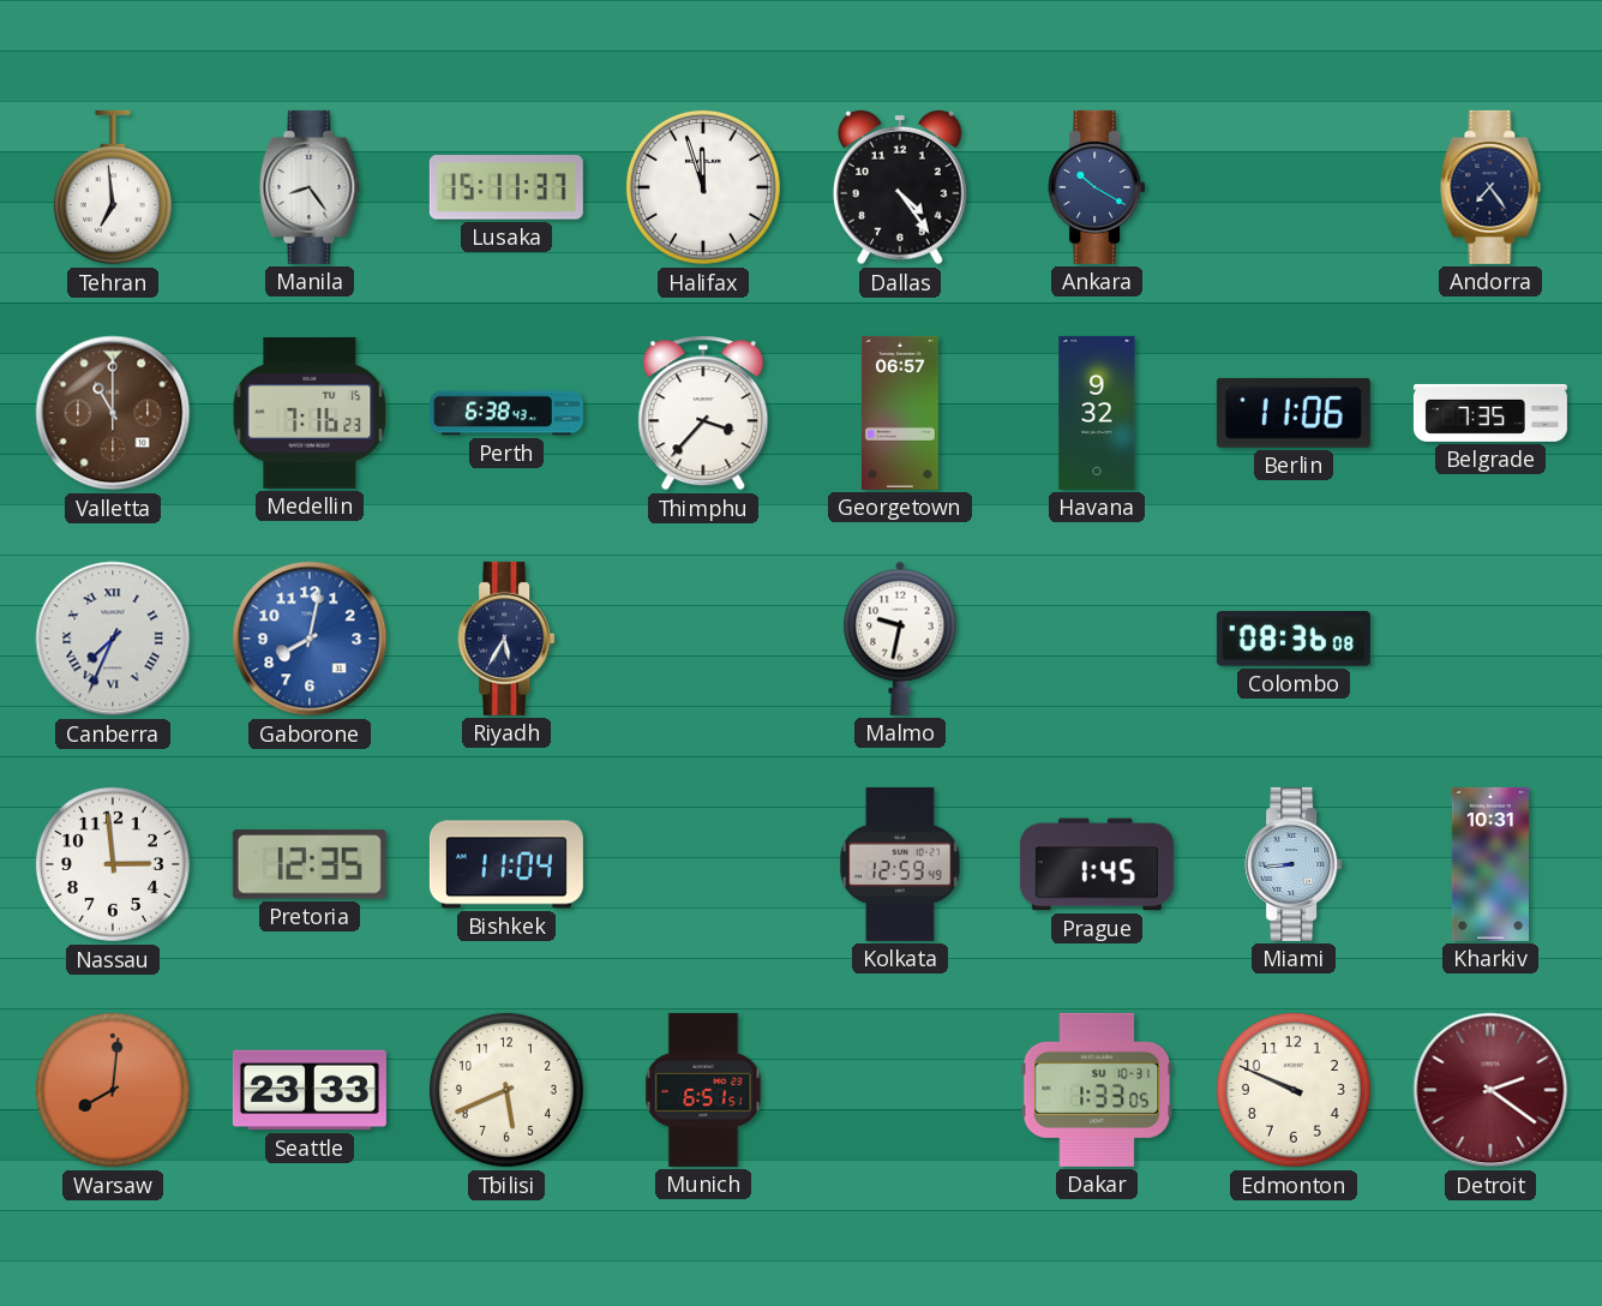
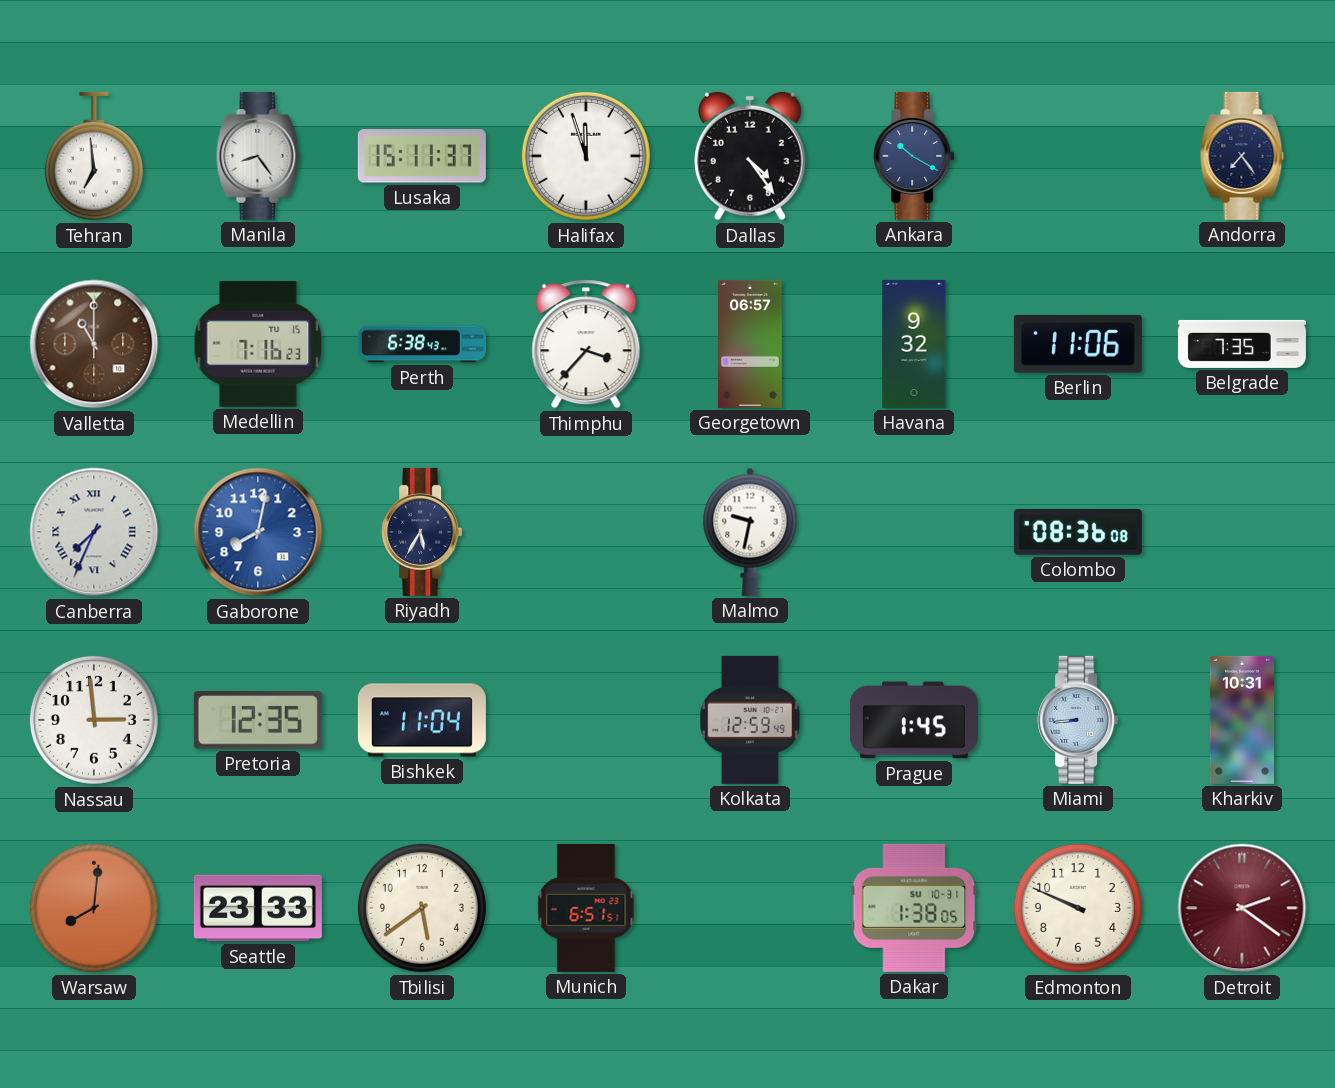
Tbilisi: 5:41 -> 5:39
Dakar: 1:33 -> 1:38
